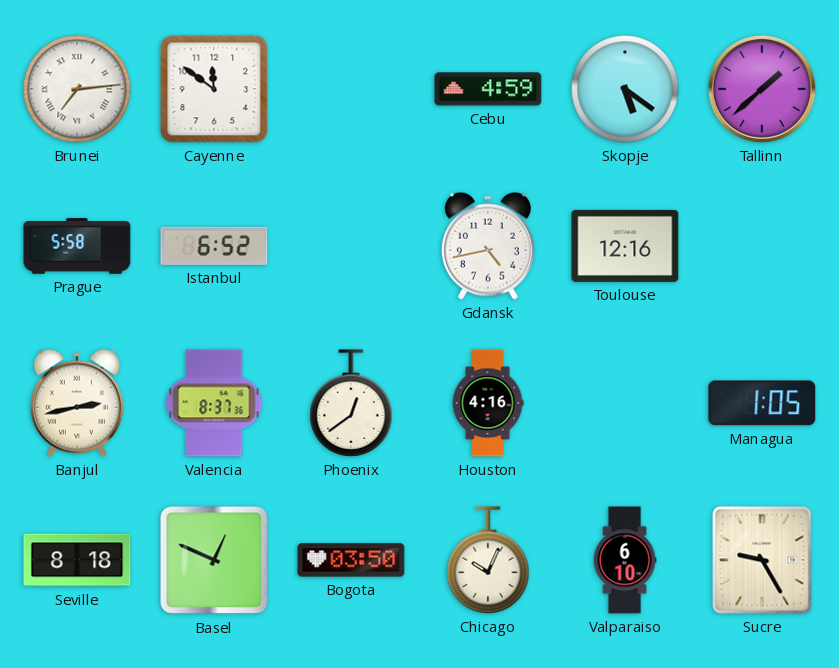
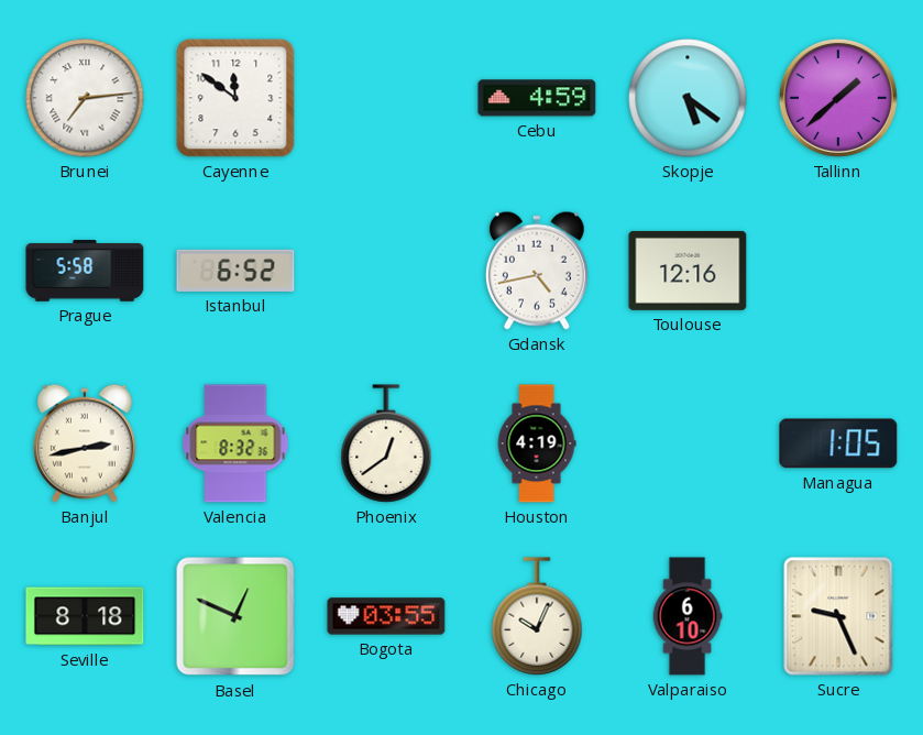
Valencia: 8:37 -> 8:32
Houston: 4:16 -> 4:19
Bogota: 03:50 -> 03:55
Sucre: 9:25 -> 9:26
